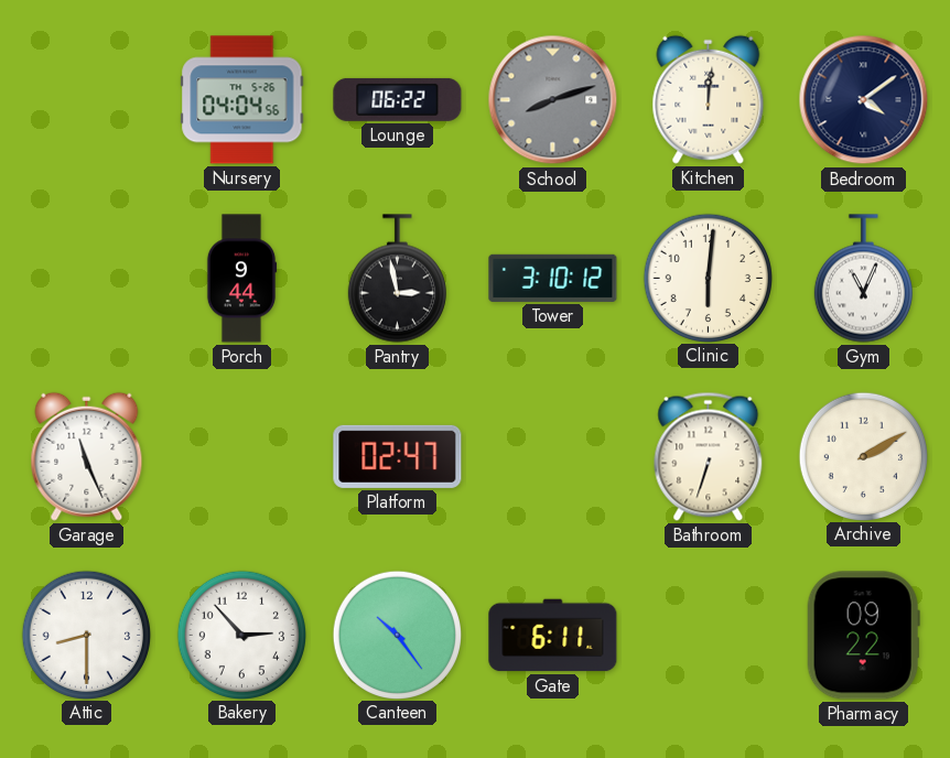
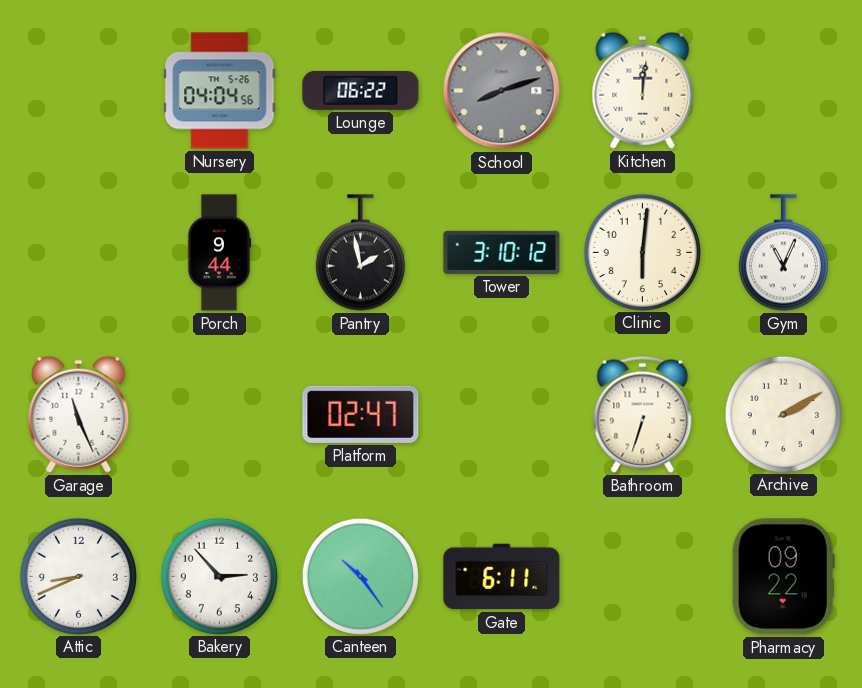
Bedroom: 4:09 -> none
Pantry: 2:58 -> 1:58
Attic: 8:30 -> 8:41
